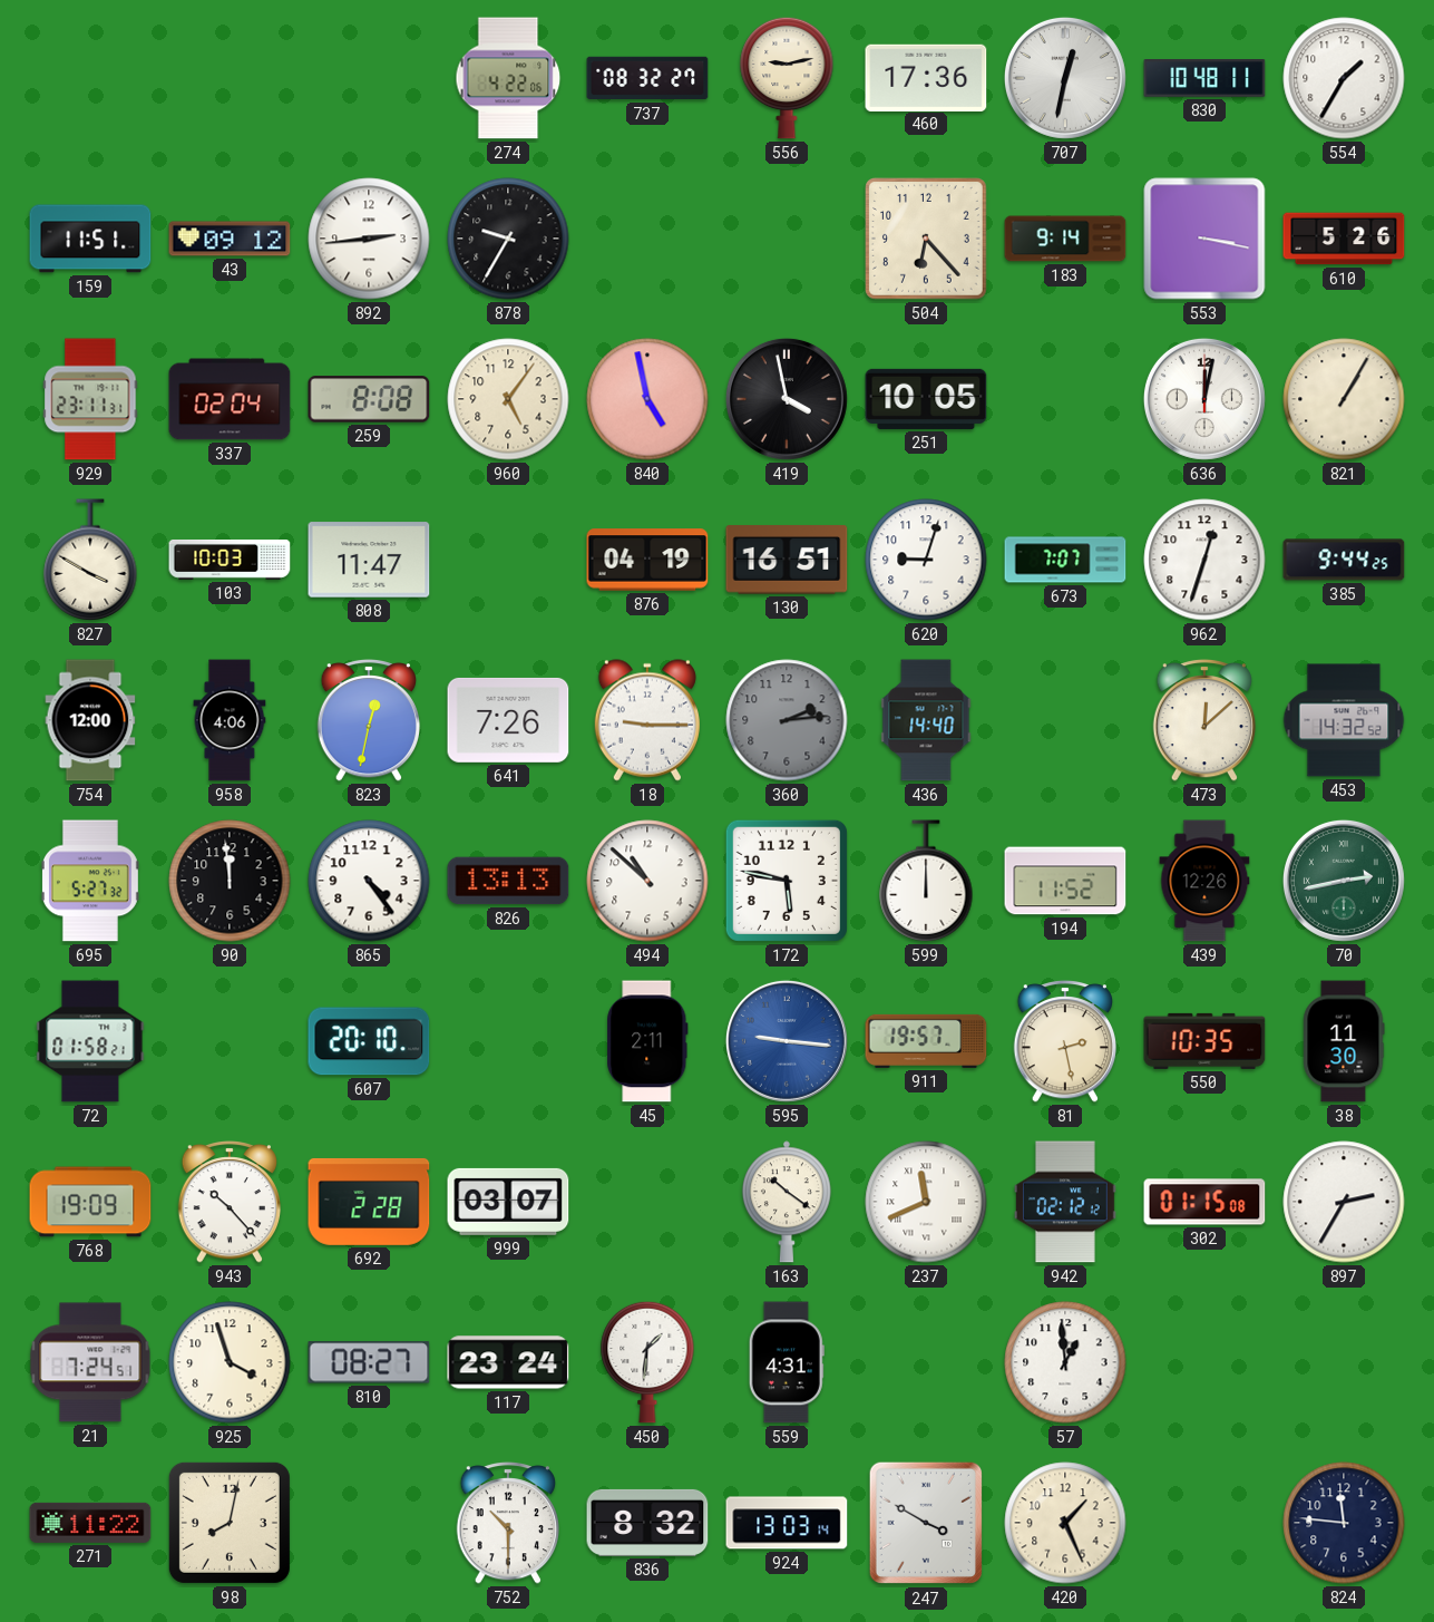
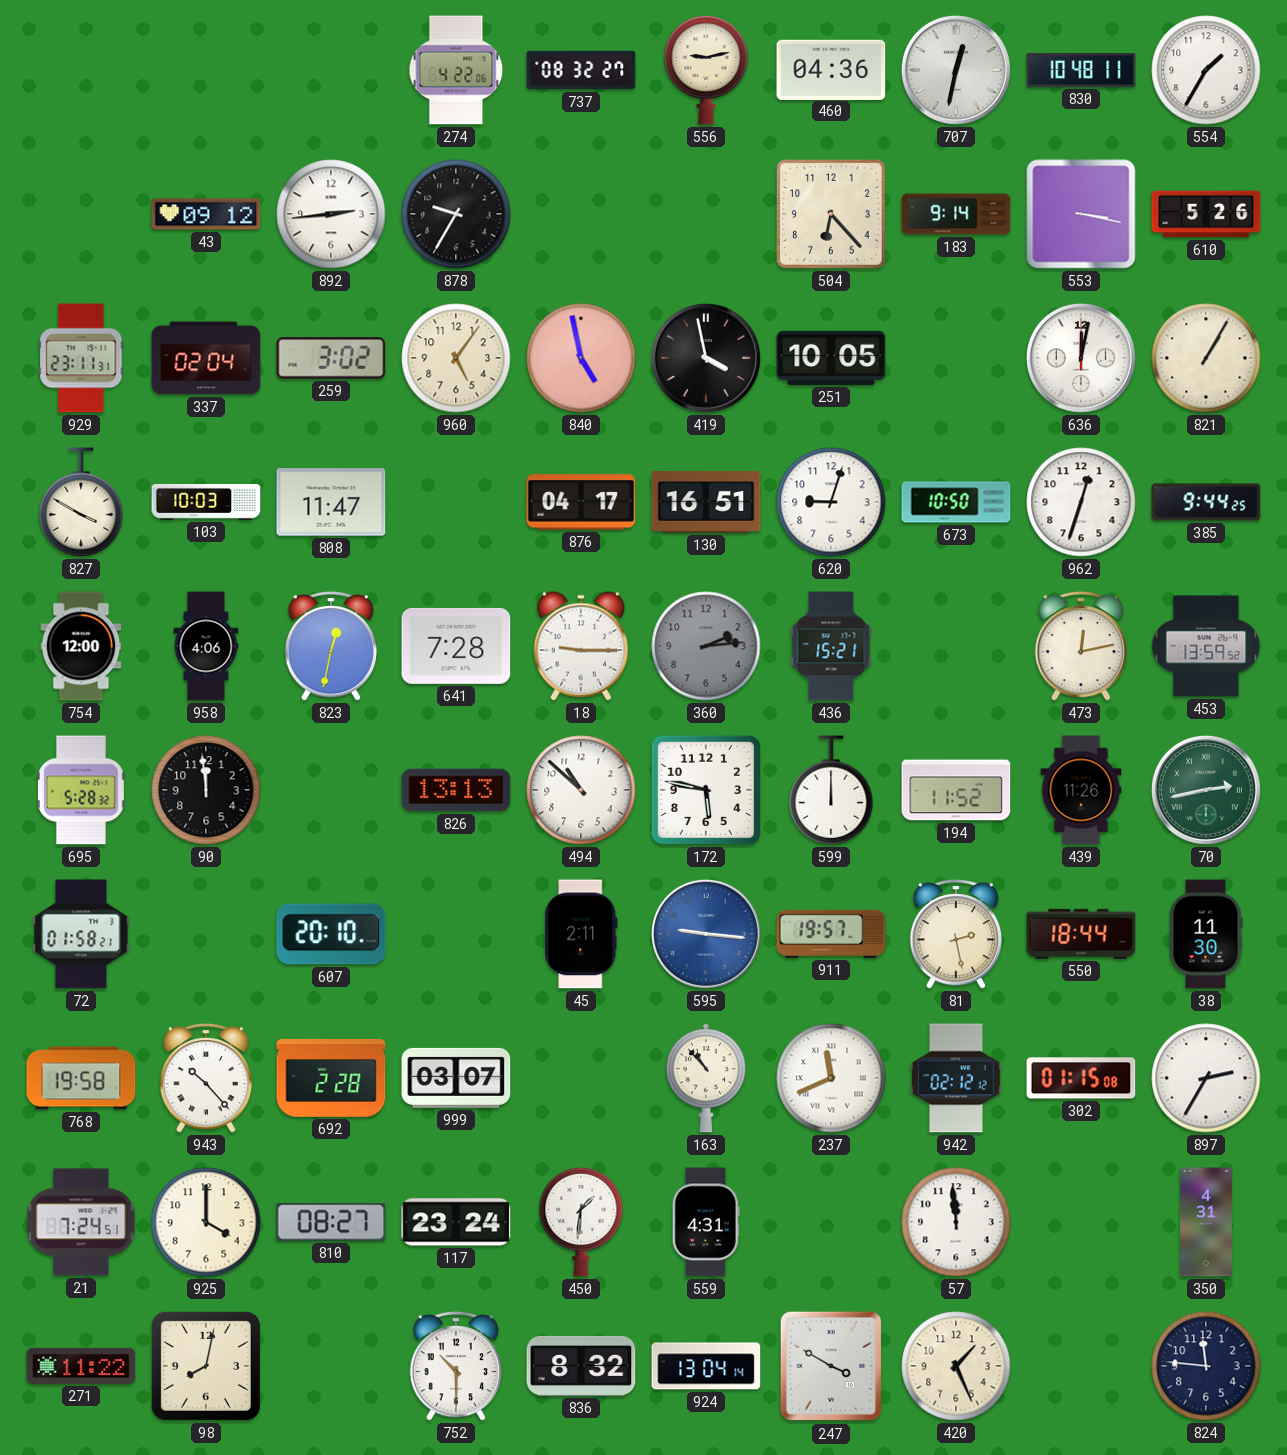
460: 17:36 -> 04:36
159: 11:51 -> none
259: 8:08 -> 3:02
876: 04:19 -> 04:17
673: 7:07 -> 10:50
641: 7:26 -> 7:28
436: 14:40 -> 15:21
473: 12:08 -> 12:13
453: 14:32 -> 13:59
695: 5:27 -> 5:28
865: 4:24 -> none
439: 12:26 -> 11:26
550: 10:35 -> 18:44
768: 19:09 -> 19:58
163: 10:21 -> 10:53
925: 3:57 -> 4:00
57: 12:59 -> 11:59
350: none -> 4:31
924: 13:03 -> 13:04
